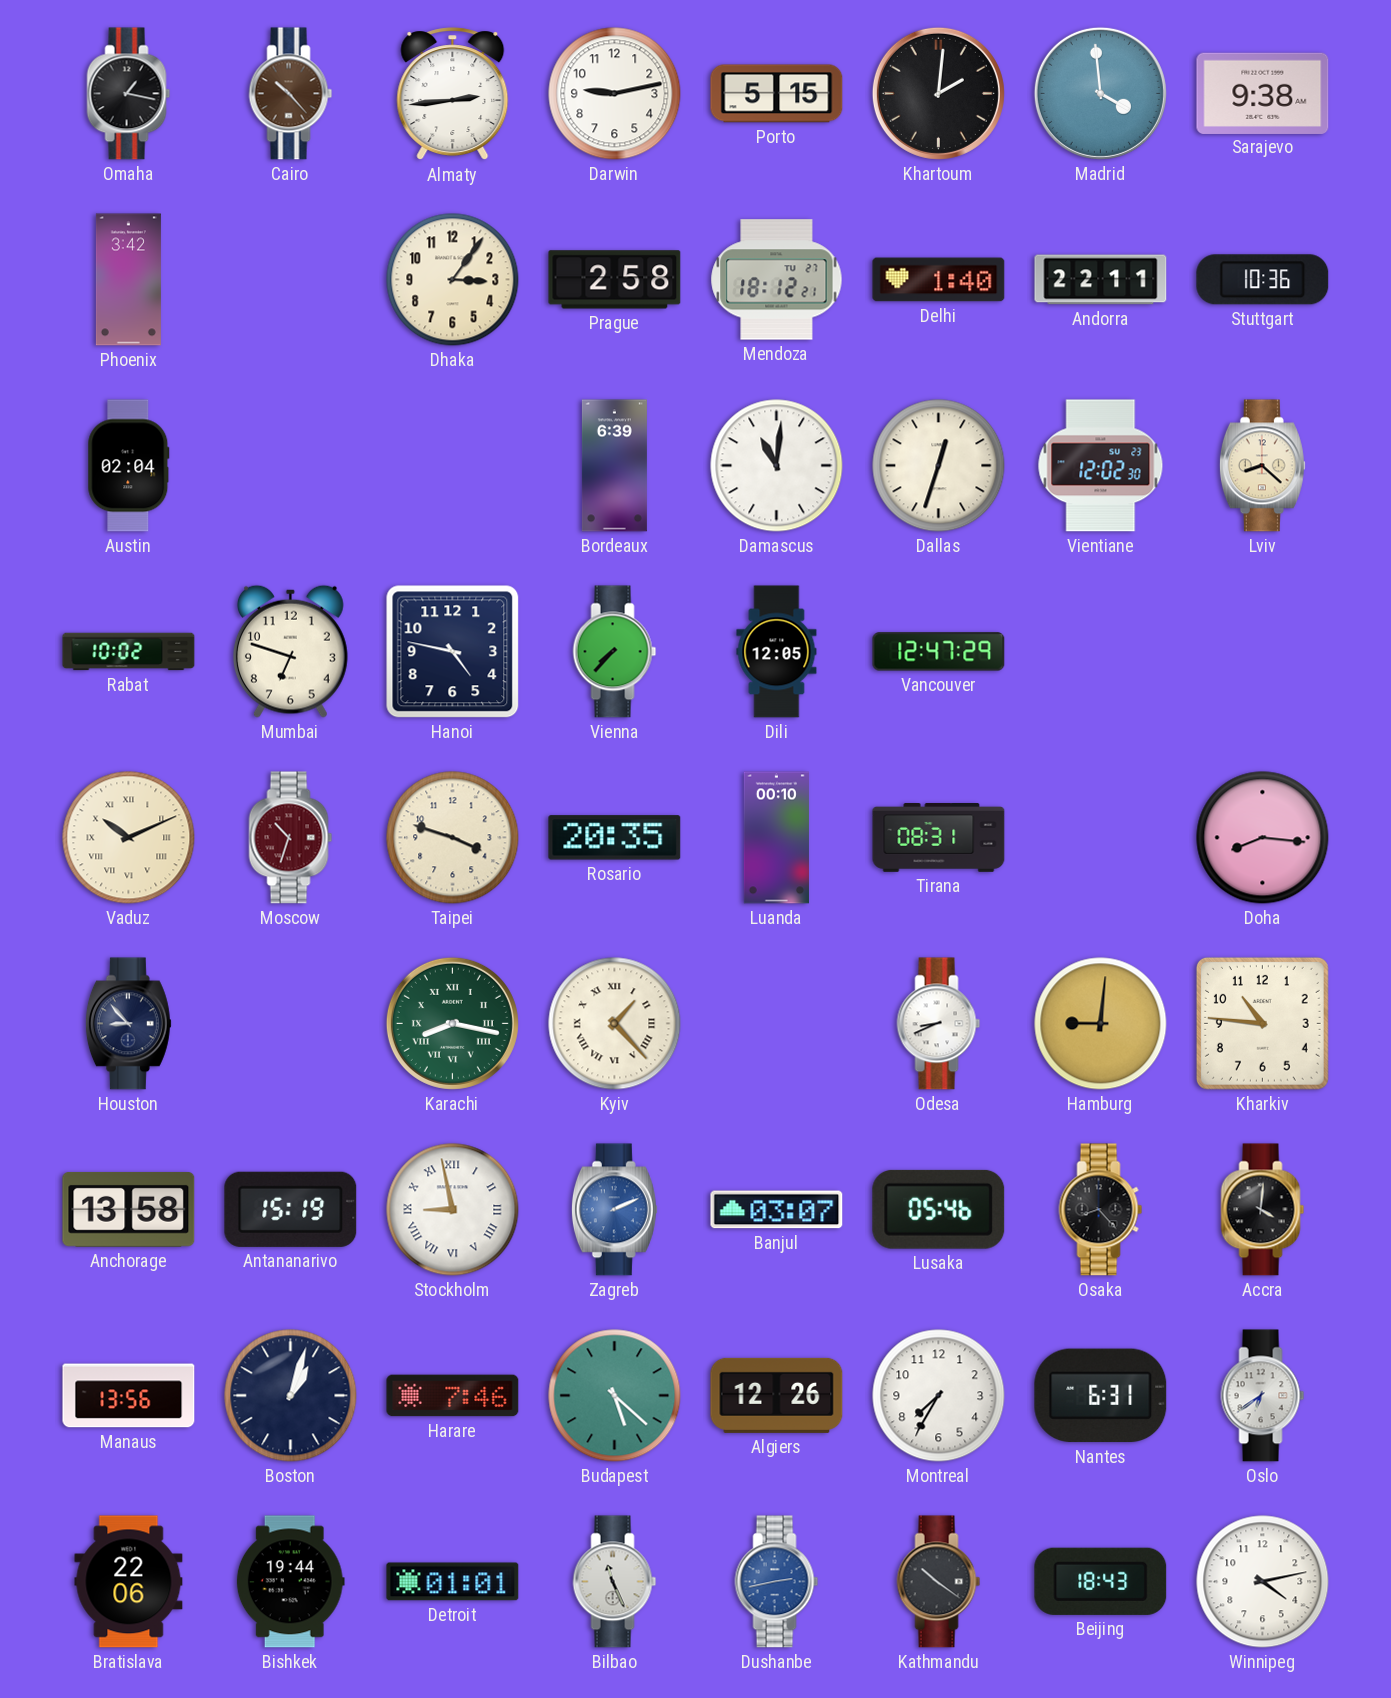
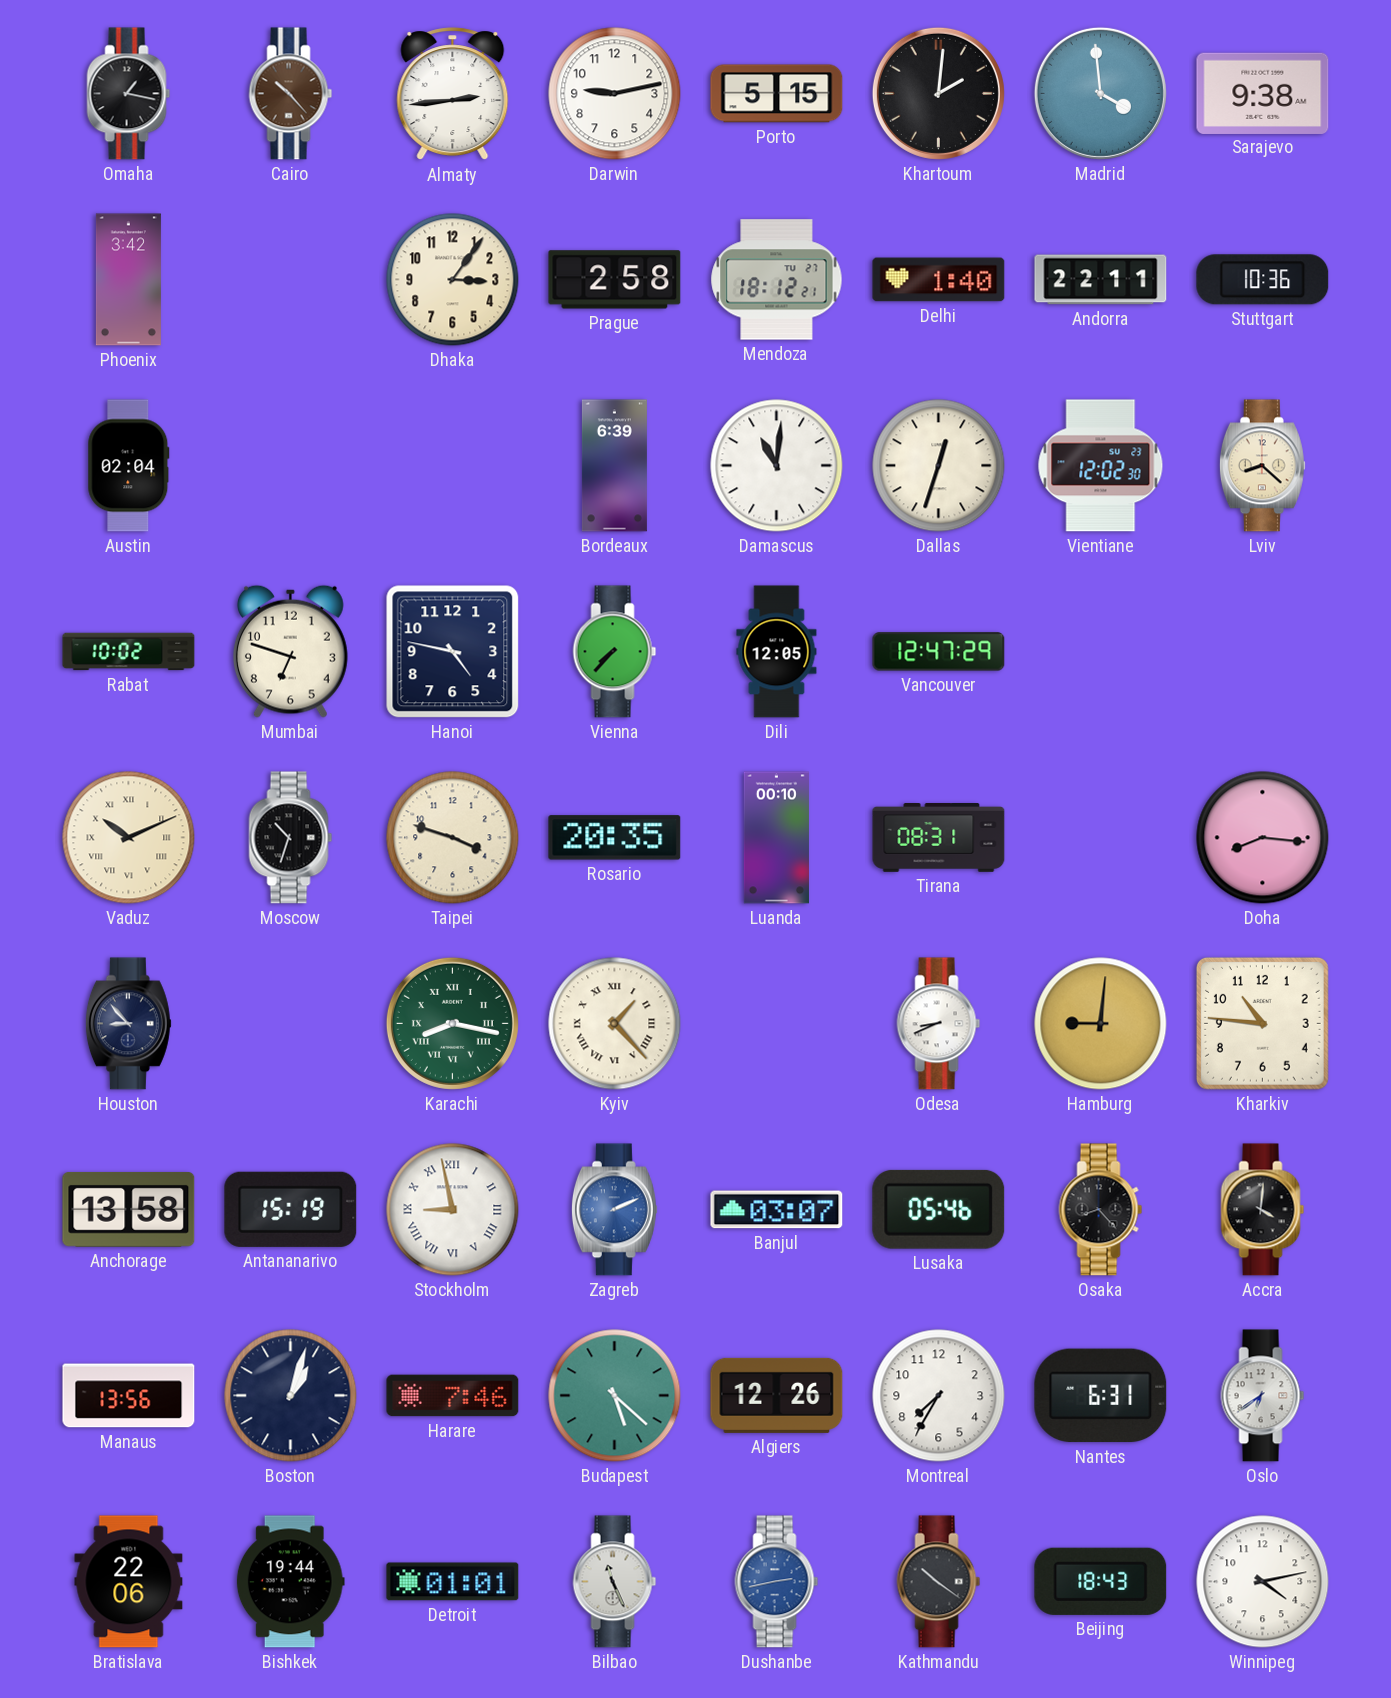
Moscow dial: burgundy -> black
